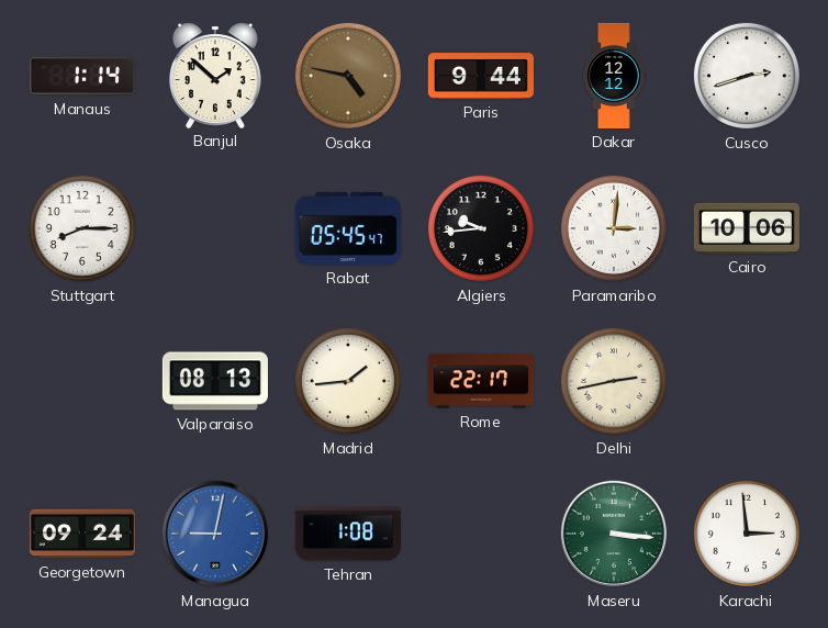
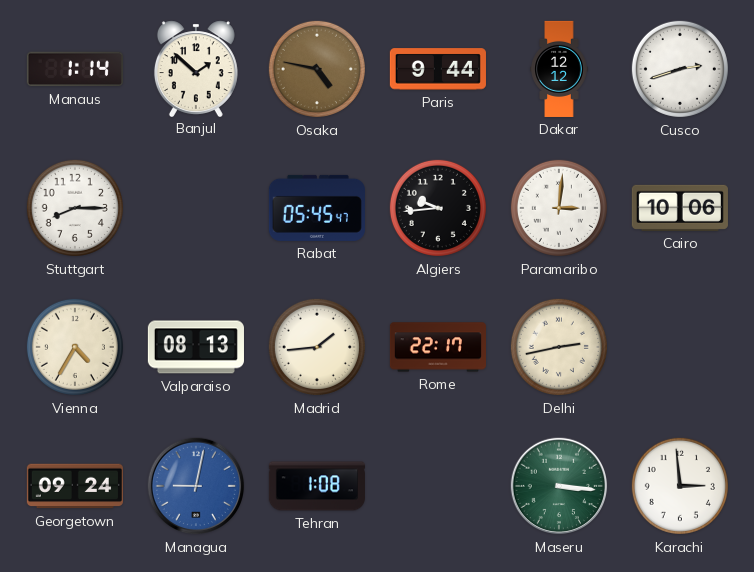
Vienna: none -> 4:35
